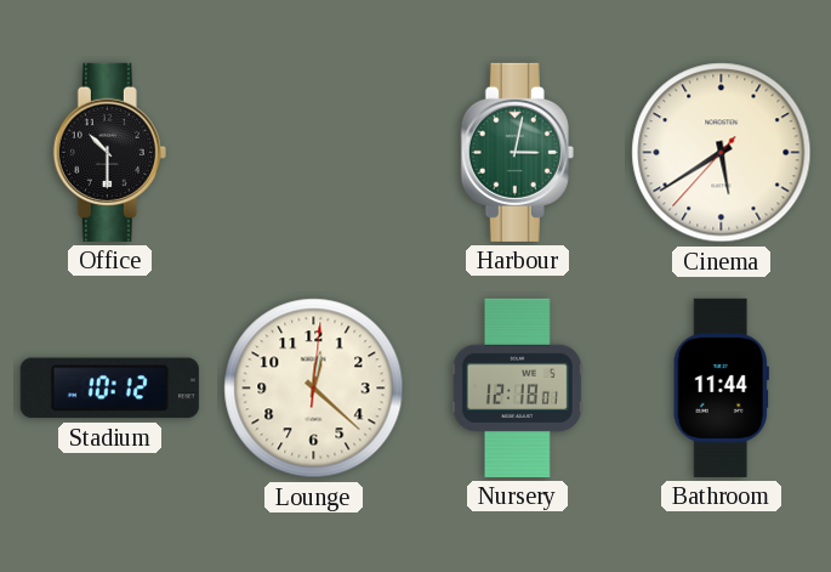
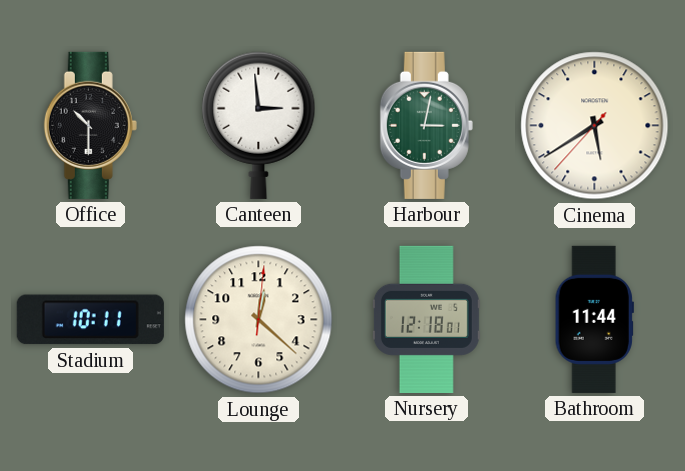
Canteen: none -> 2:59
Stadium: 10:12 -> 10:11
